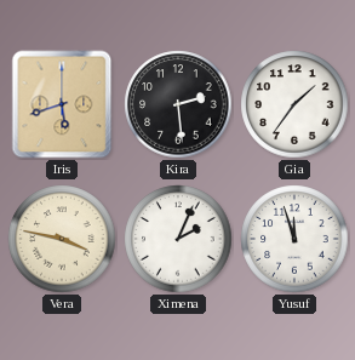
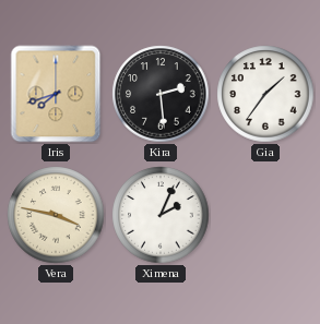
Iris: 5:42 -> 7:42
Yusuf: 11:57 -> none
